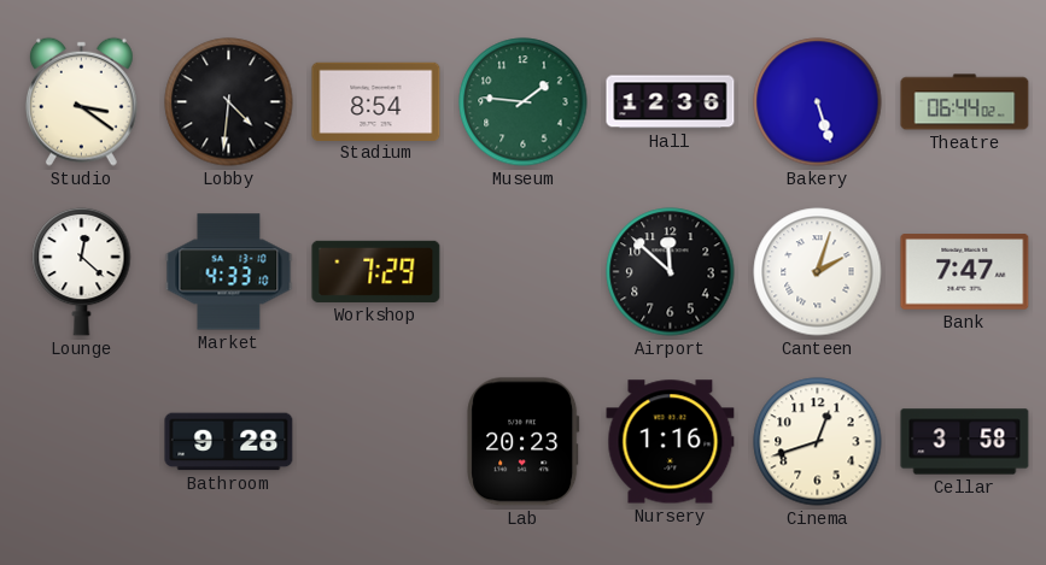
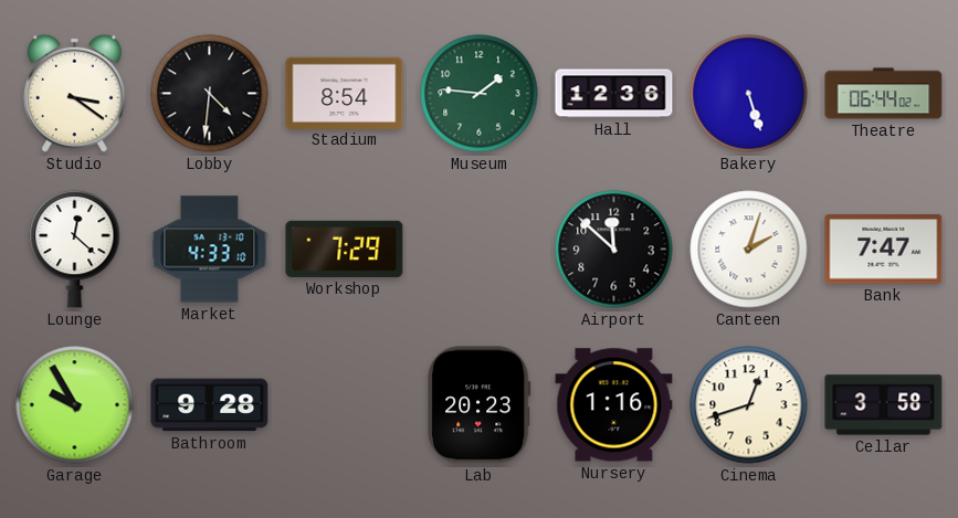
Garage: none -> 9:55
